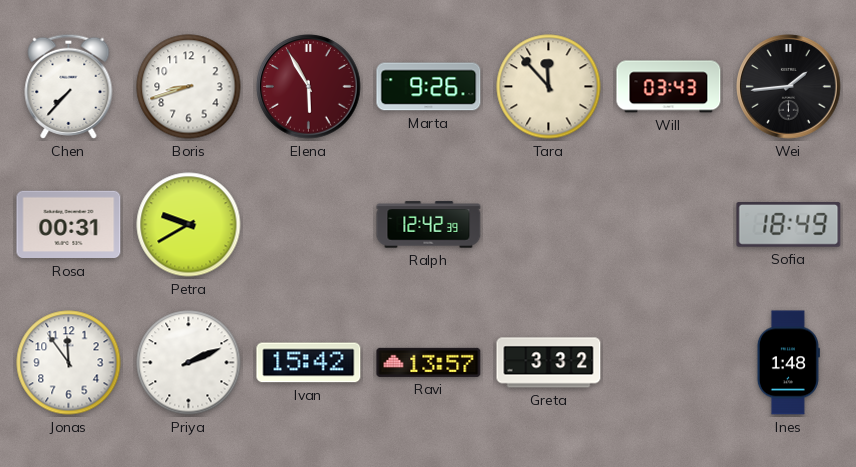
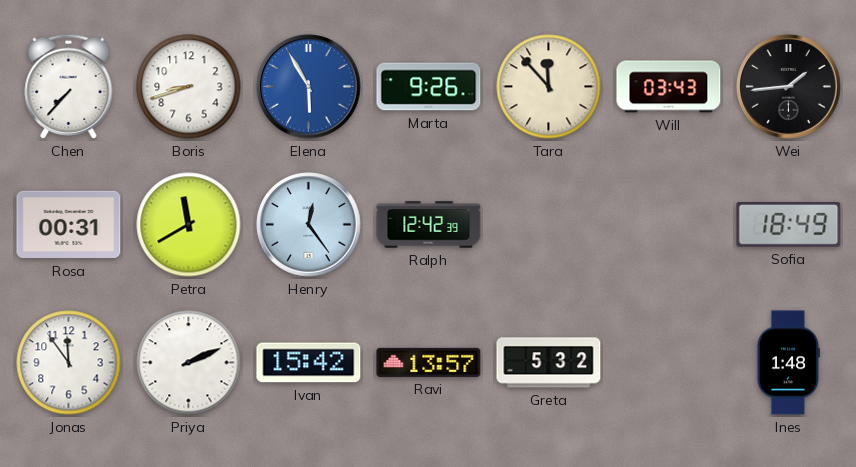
Elena dial: burgundy -> blue
Petra: 9:40 -> 11:40
Henry: none -> 12:24
Greta: 3:32 -> 5:32
